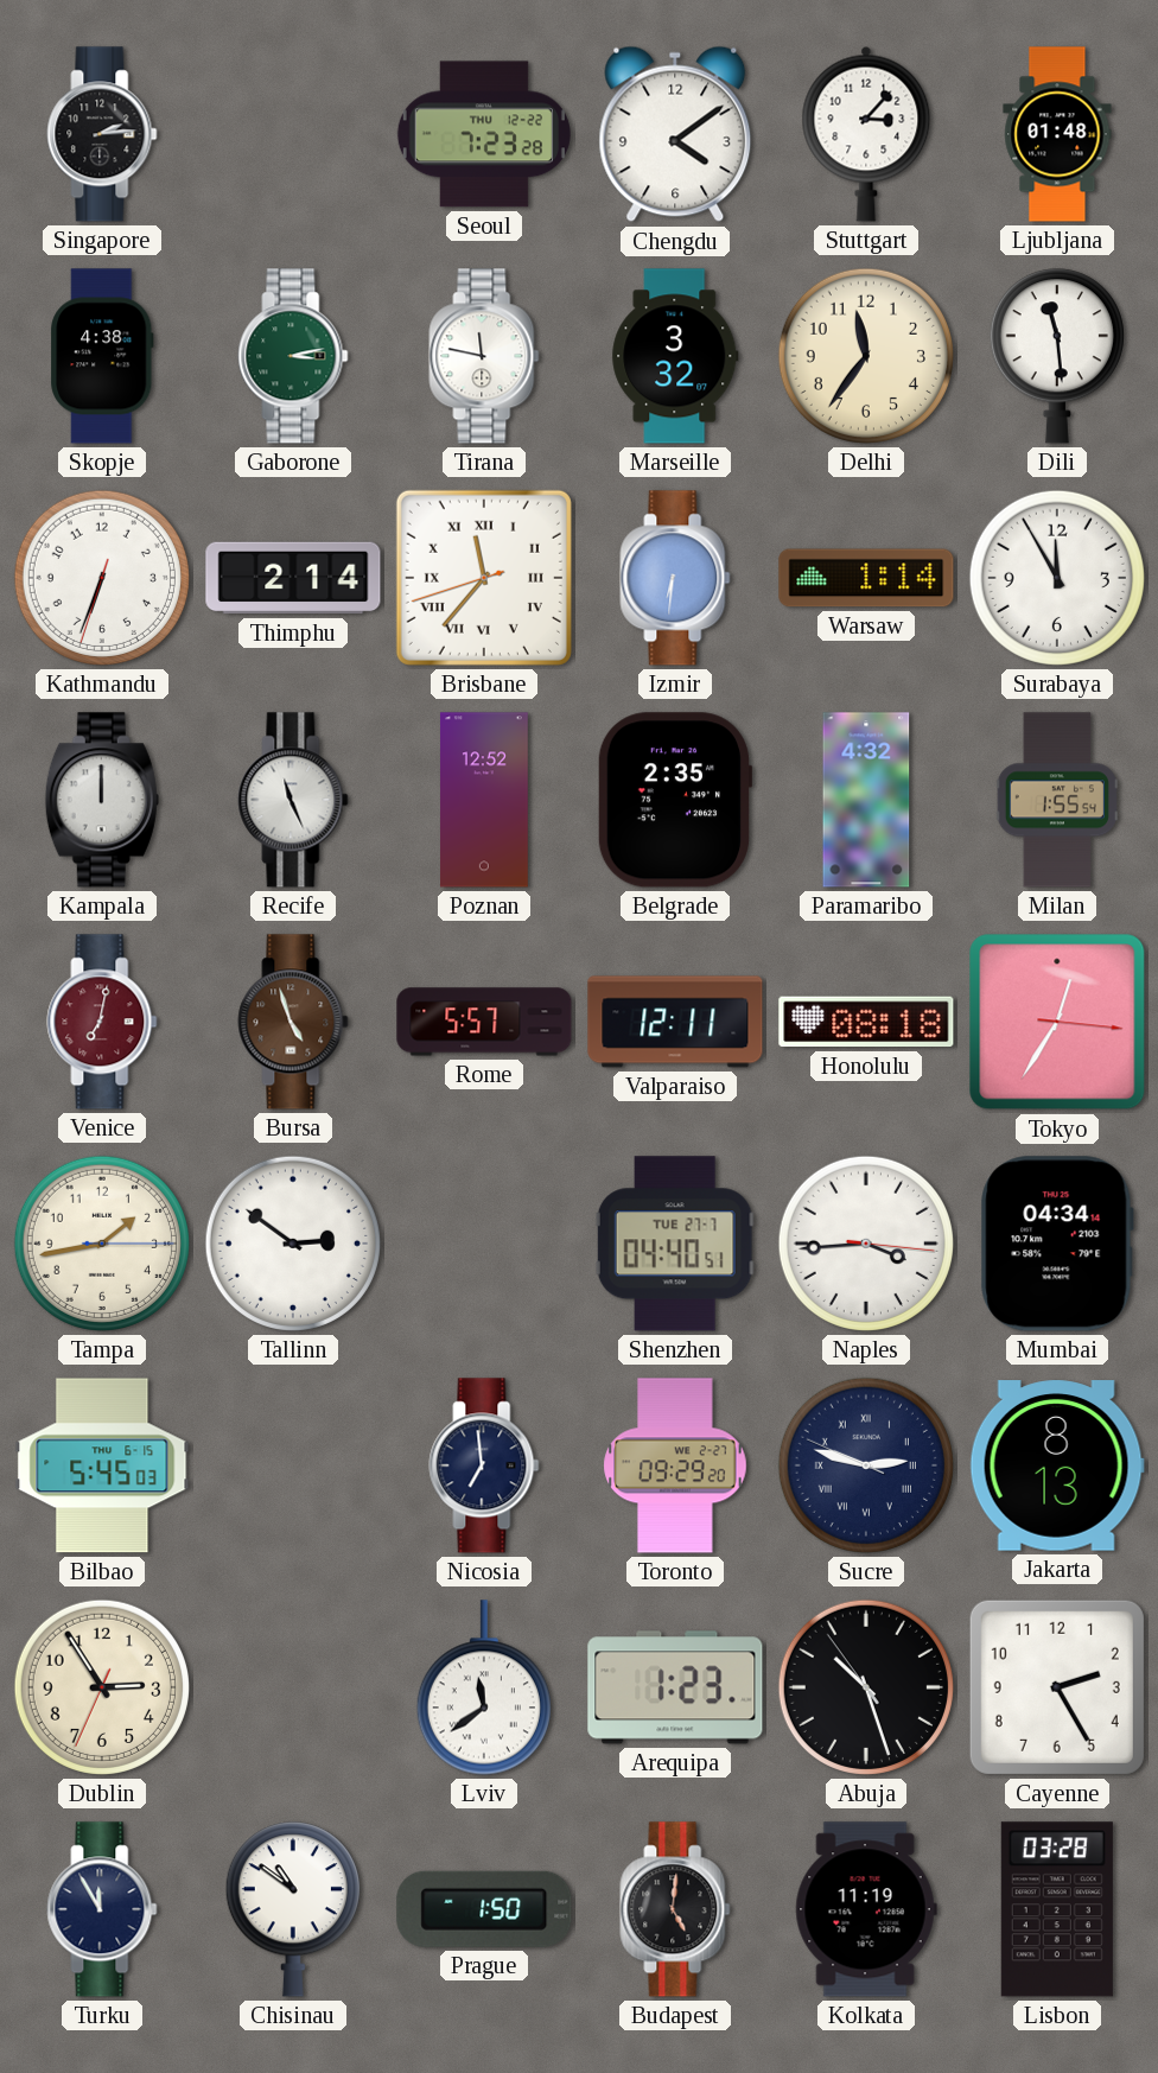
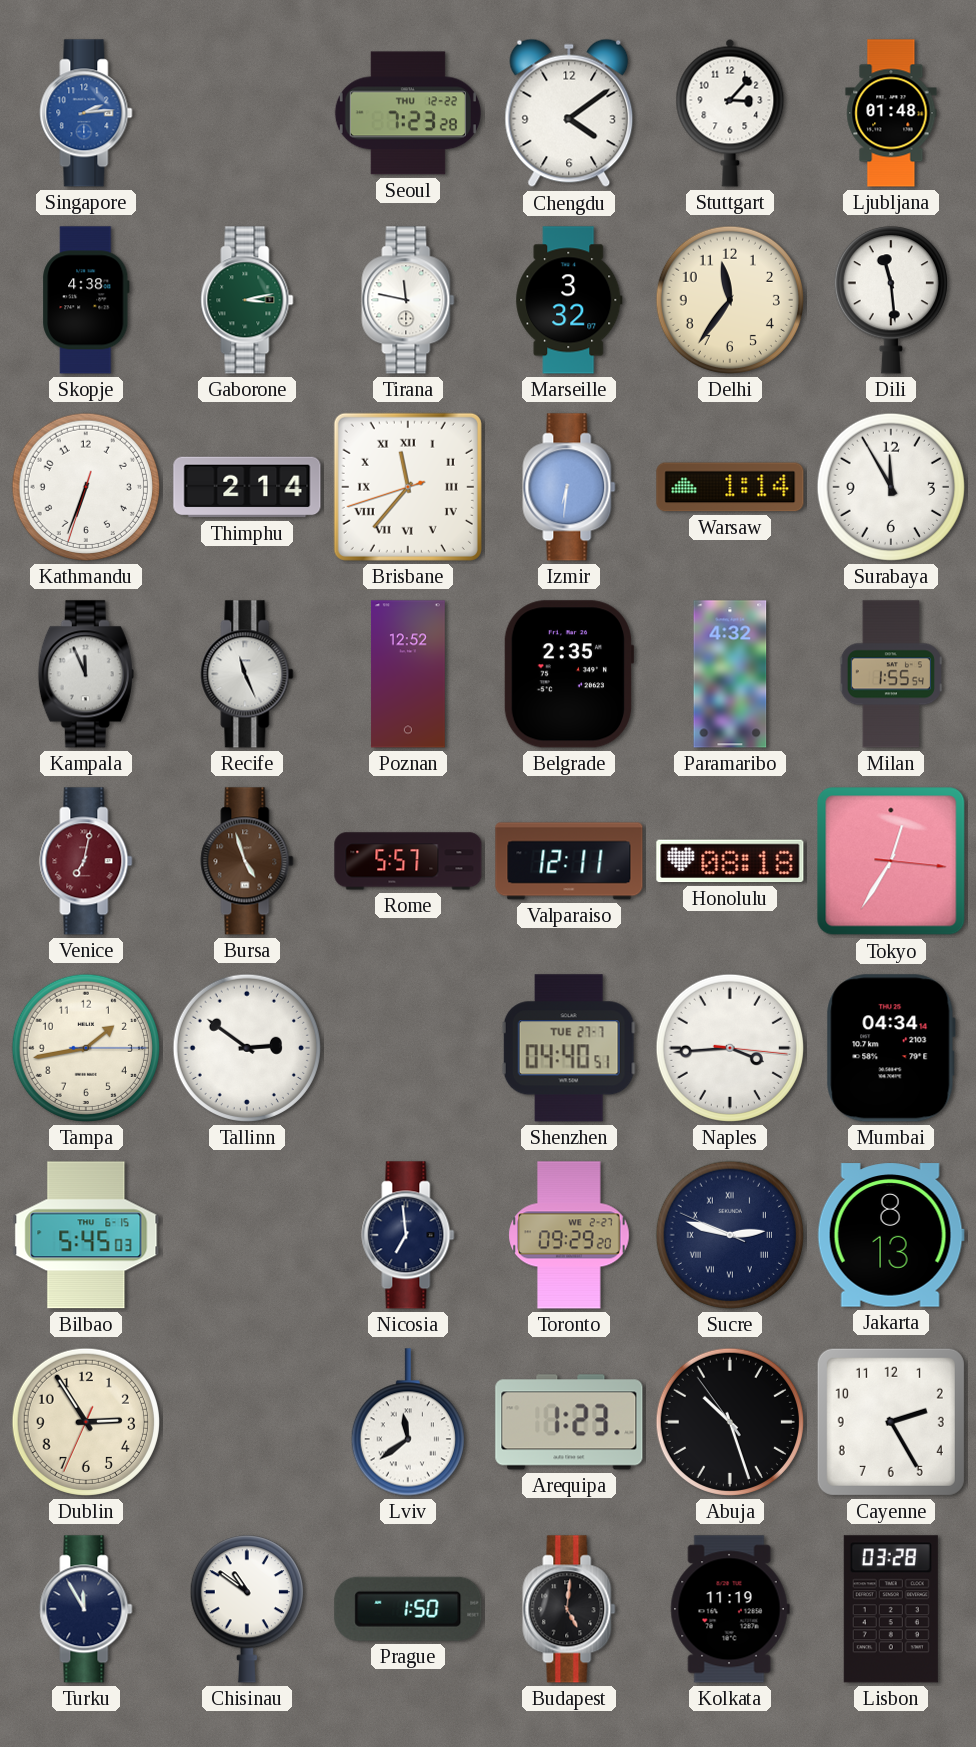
Singapore dial: black -> blue
Kampala: 12:00 -> 11:56
